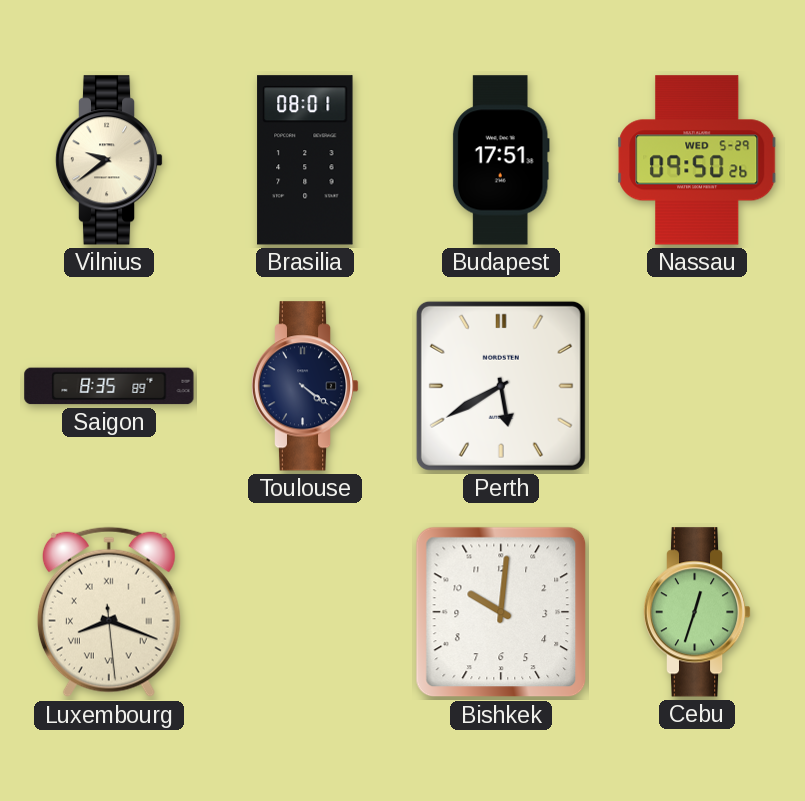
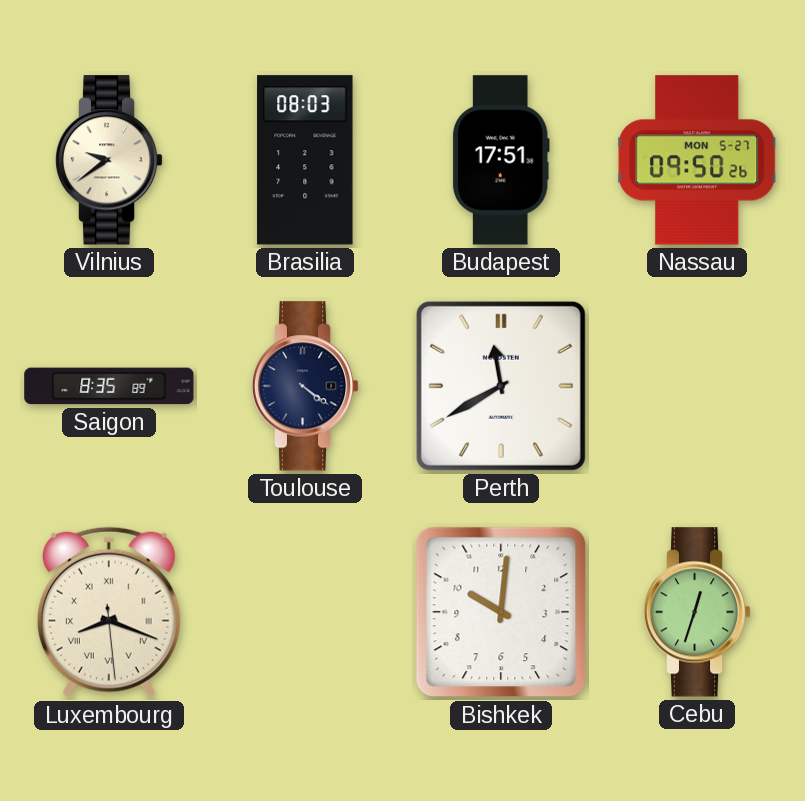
Brasilia: 08:01 -> 08:03
Nassau date: WED 5-29 -> MON 5-27
Perth: 5:40 -> 11:40
